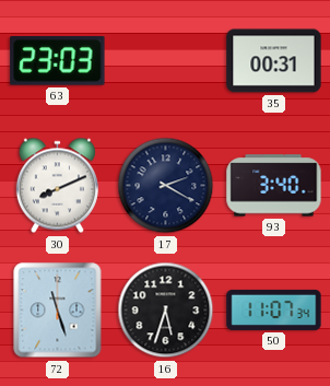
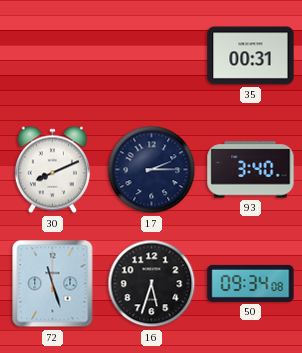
63: 23:03 -> none
17: 2:20 -> 2:15
50: 11:07 -> 09:34
